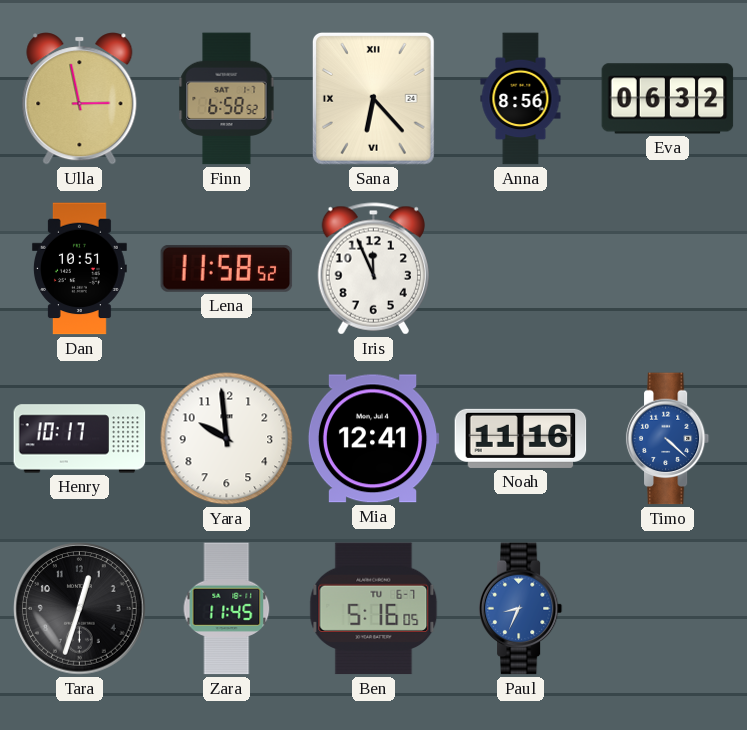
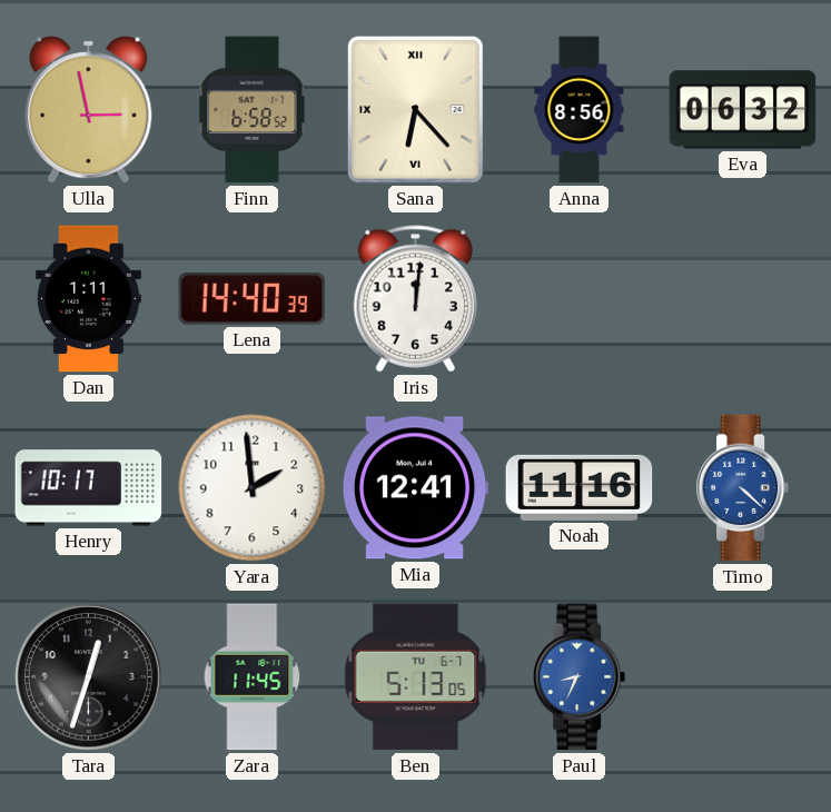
Dan: 10:51 -> 1:11
Lena: 11:58 -> 14:40
Iris: 11:56 -> 12:01
Yara: 9:59 -> 1:59
Ben: 5:16 -> 5:13
